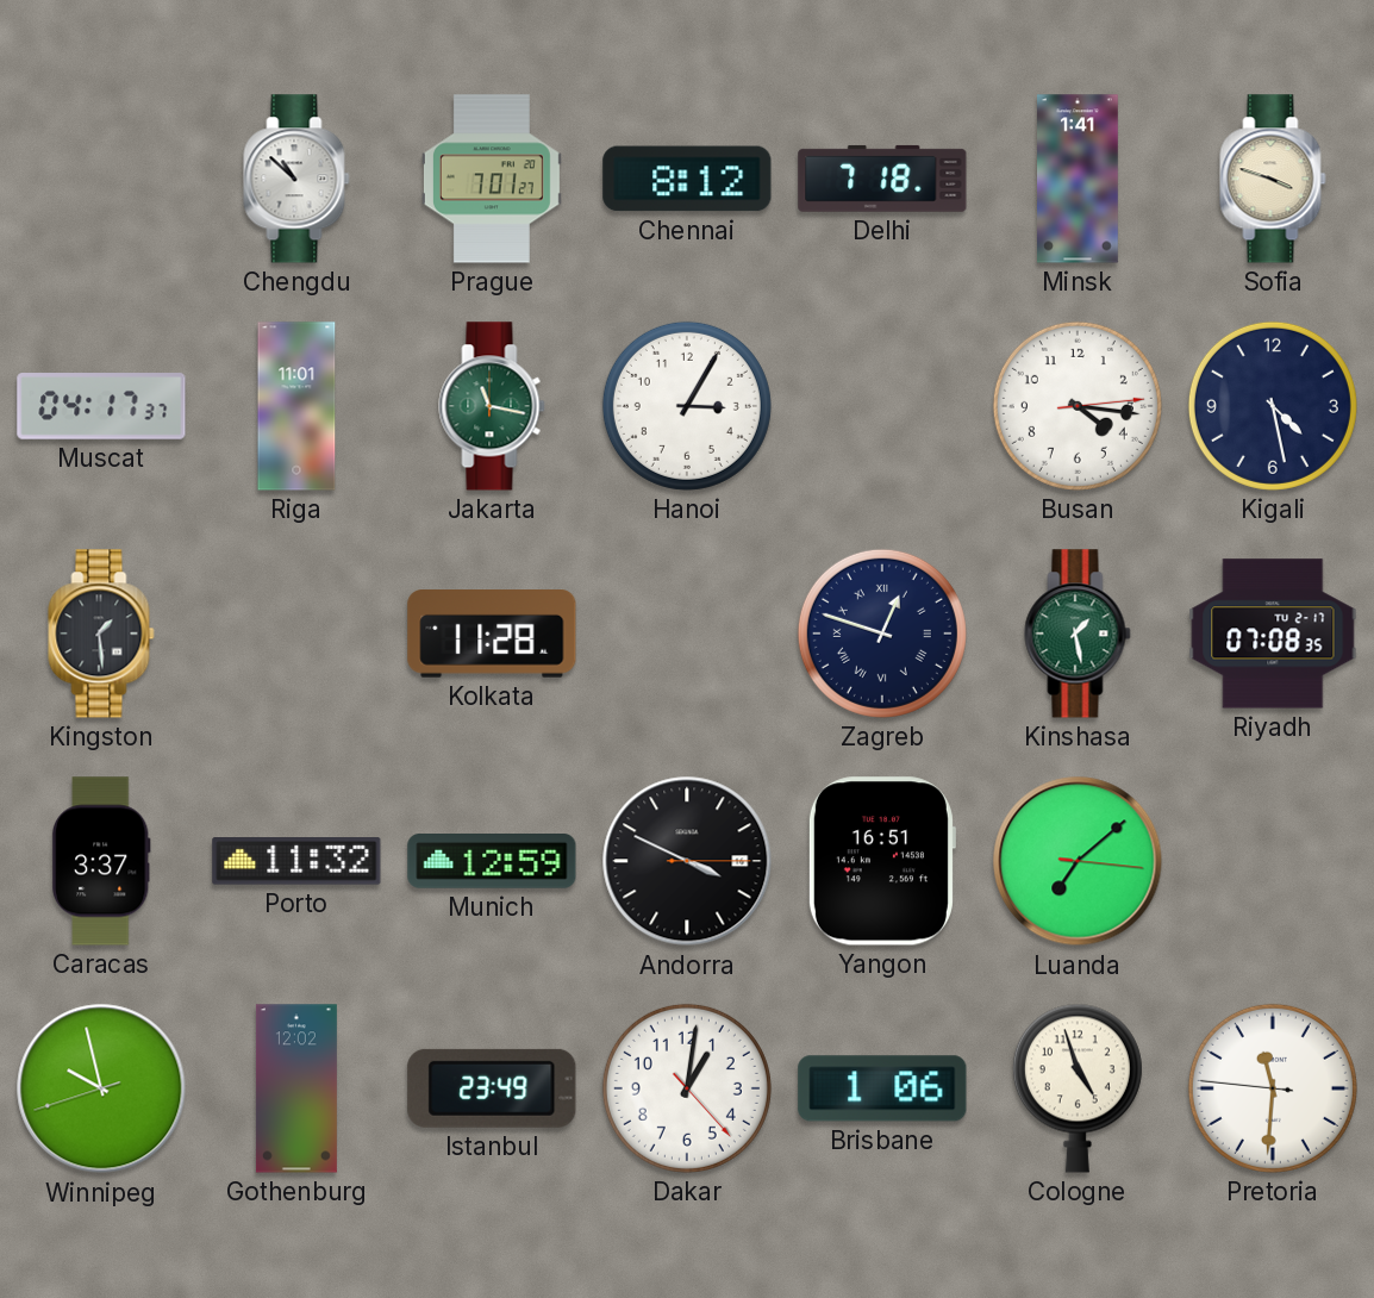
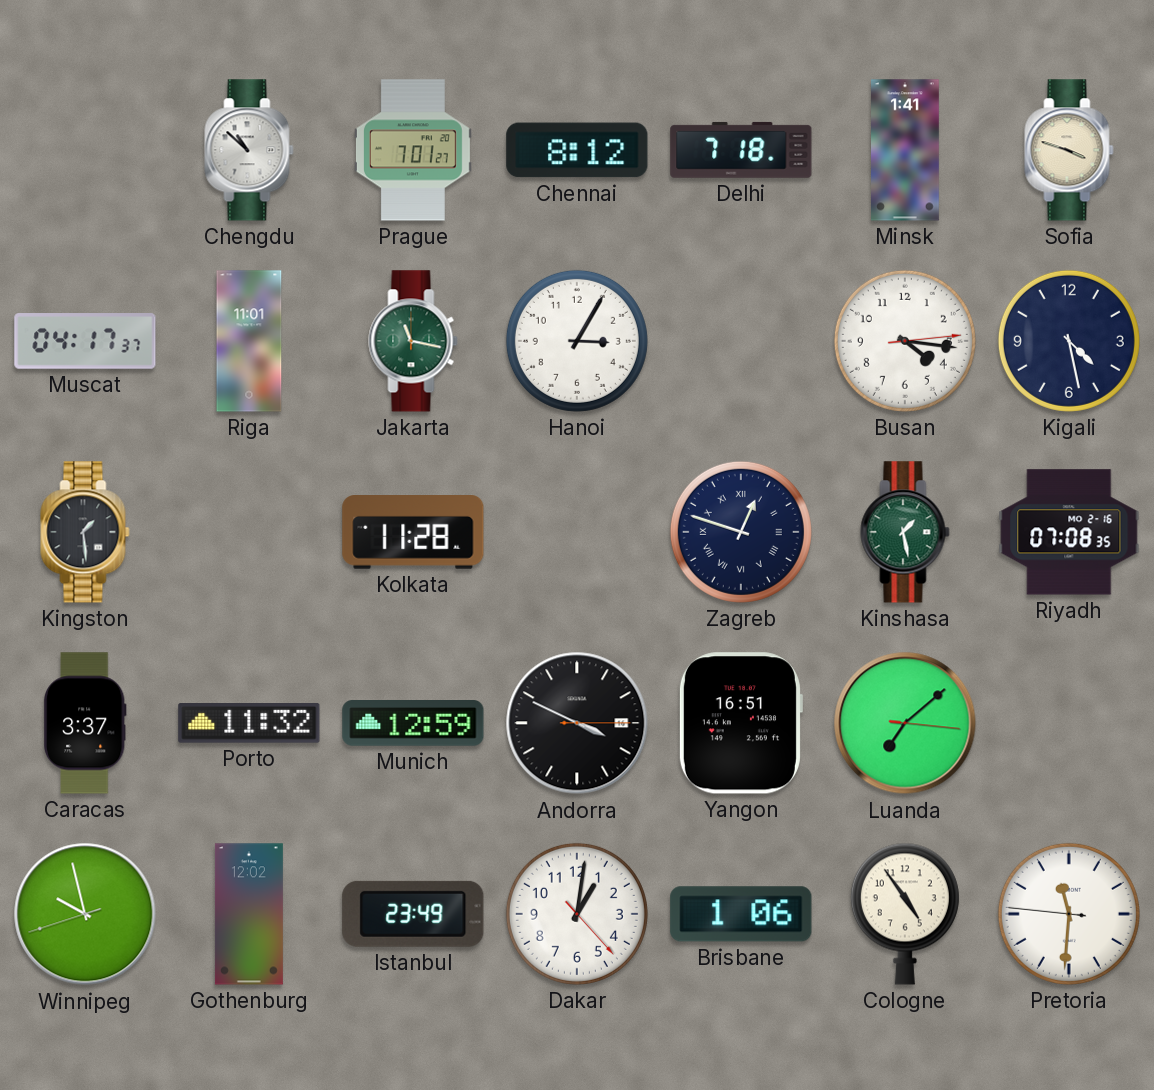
Riyadh date: TU 2-17 -> MO 2-16
Cologne: 4:57 -> 4:54
